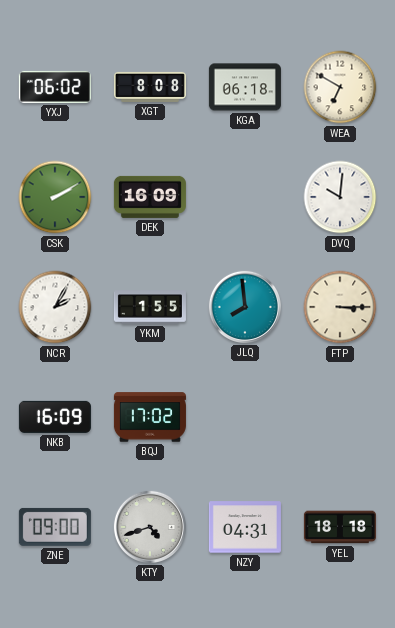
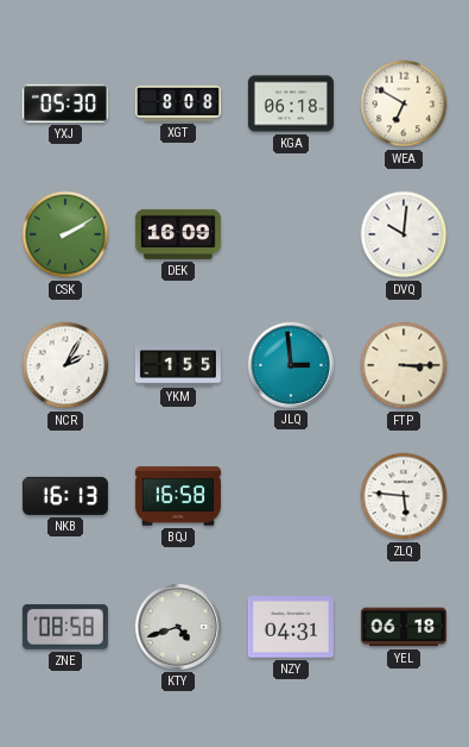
YXJ: 06:02 -> 05:30
JLQ: 7:59 -> 2:59
NKB: 16:09 -> 16:13
BQJ: 17:02 -> 16:58
ZLQ: none -> 5:46
ZNE: 09:00 -> 08:58
YEL: 18:18 -> 06:18
